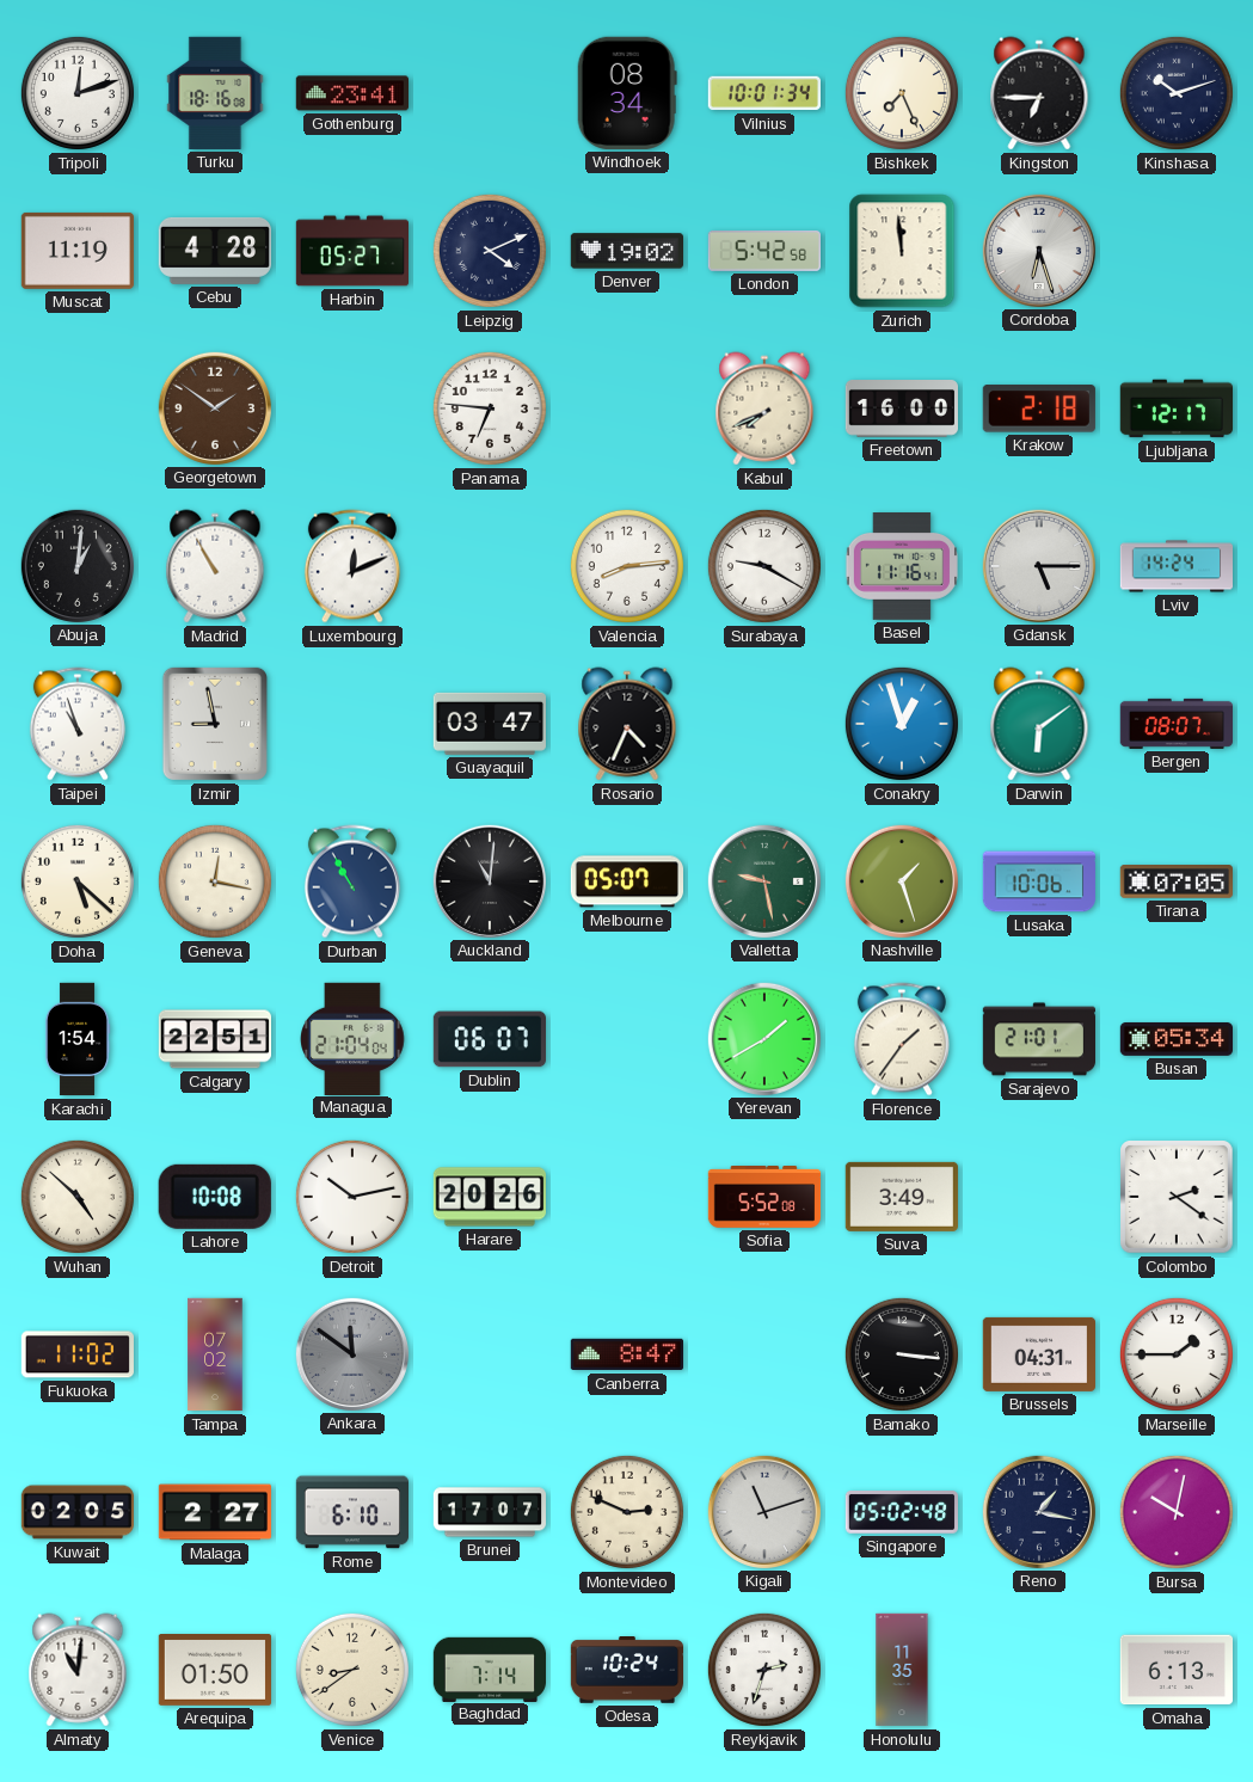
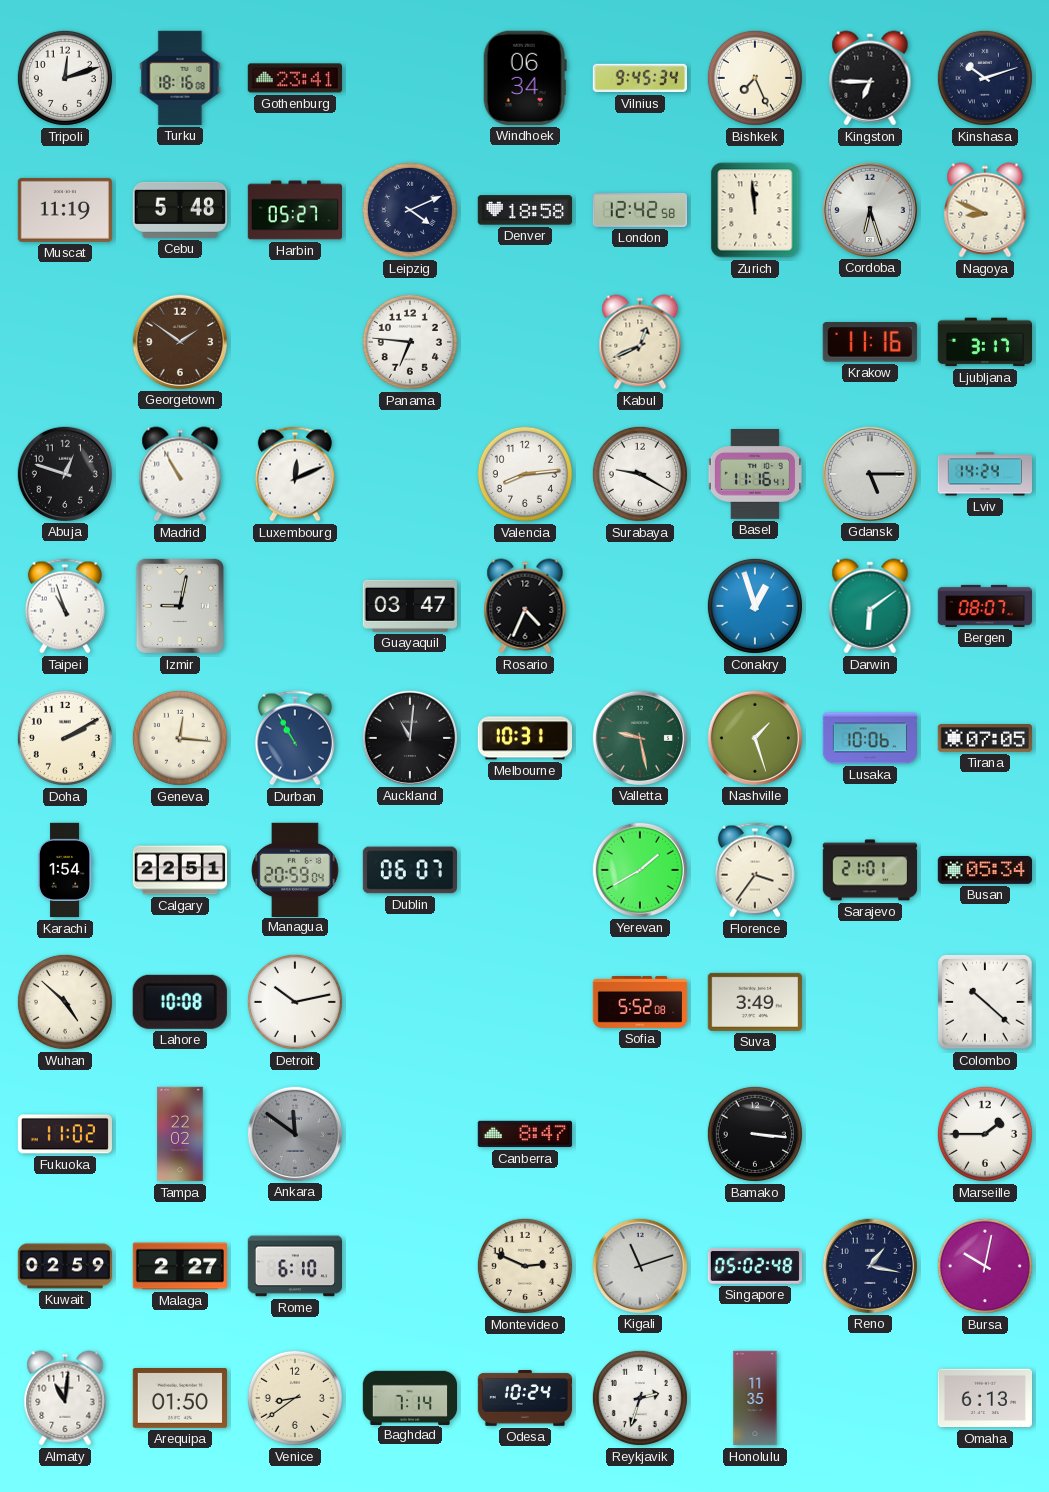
Windhoek: 08:34 -> 06:34
Vilnius: 10:01 -> 9:45
Cebu: 4:28 -> 5:48
Denver: 19:02 -> 18:58
London: 5:42 -> 12:42
Nagoya: none -> 8:49
Kabul: 7:41 -> 12:41
Freetown: 16:00 -> none
Krakow: 2:18 -> 11:16
Ljubljana: 12:17 -> 3:17
Abuja: 1:01 -> 12:48
Izmir: 8:58 -> 9:02
Doha: 5:22 -> 2:10
Geneva: 12:17 -> 12:16
Melbourne: 05:07 -> 10:31
Managua: 21:04 -> 20:59
Florence: 1:36 -> 3:36
Harare: 20:26 -> none
Colombo: 2:21 -> 10:22
Tampa: 07:02 -> 22:02
Brussels: 04:31 -> none
Kuwait: 02:05 -> 02:59
Brunei: 17:07 -> none
